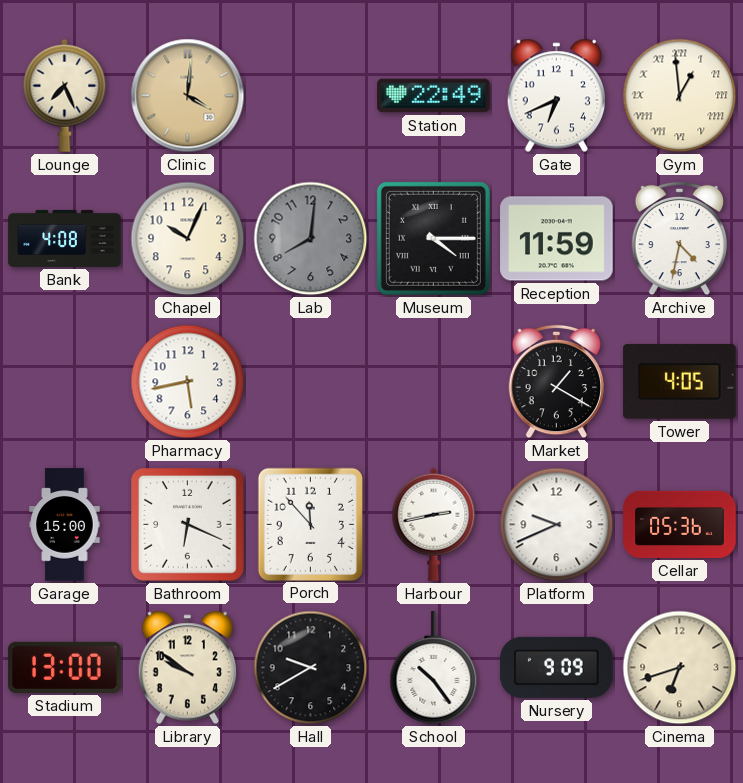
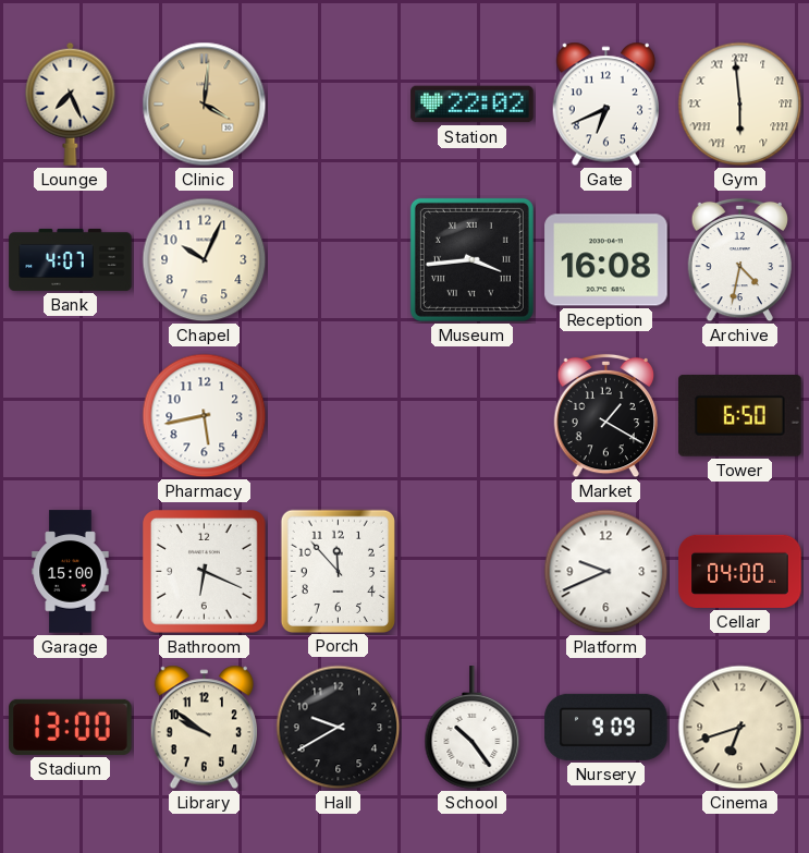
Station: 22:49 -> 22:02
Gym: 12:59 -> 5:59
Bank: 4:08 -> 4:07
Lab: 8:01 -> none
Museum: 4:15 -> 3:44
Reception: 11:59 -> 16:08
Tower: 4:05 -> 6:50
Harbour: 2:43 -> none
Cellar: 05:36 -> 04:00
